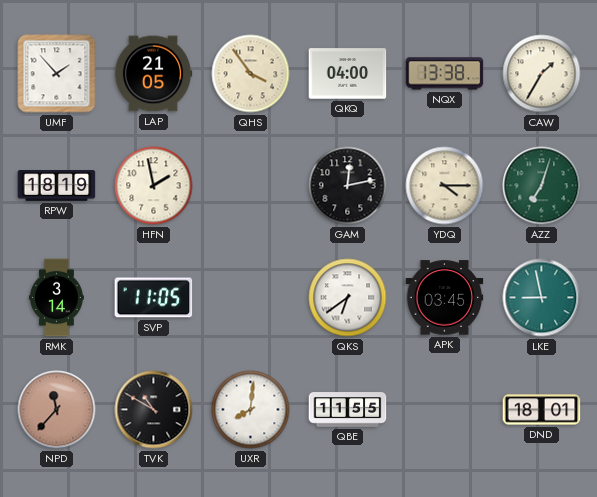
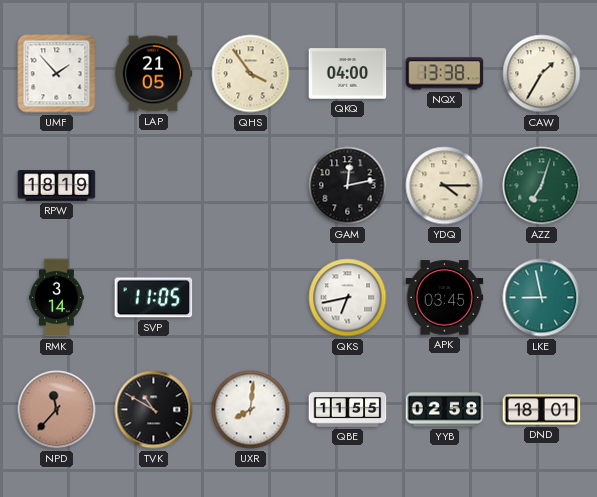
HFN: 1:58 -> none
QKS: 6:39 -> 6:43
YYB: none -> 02:58
